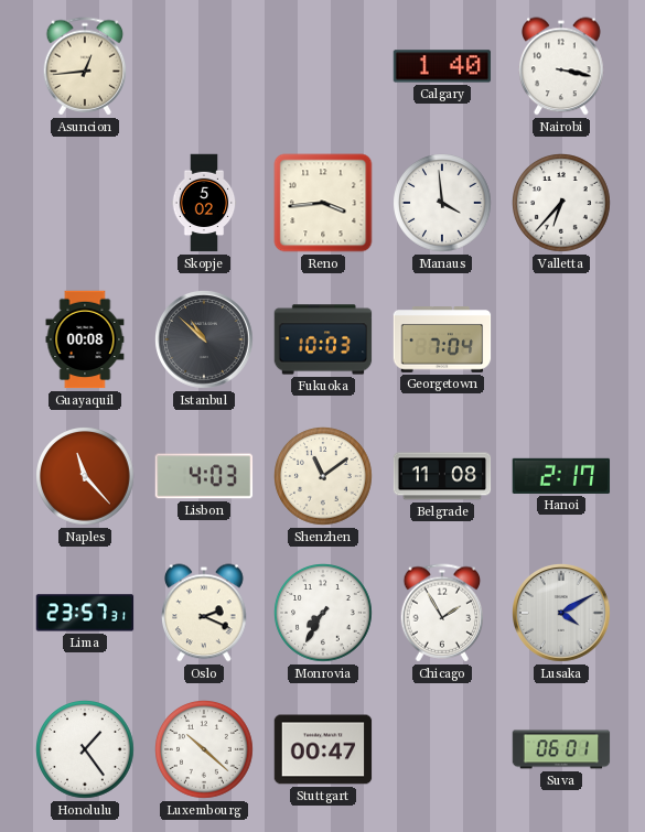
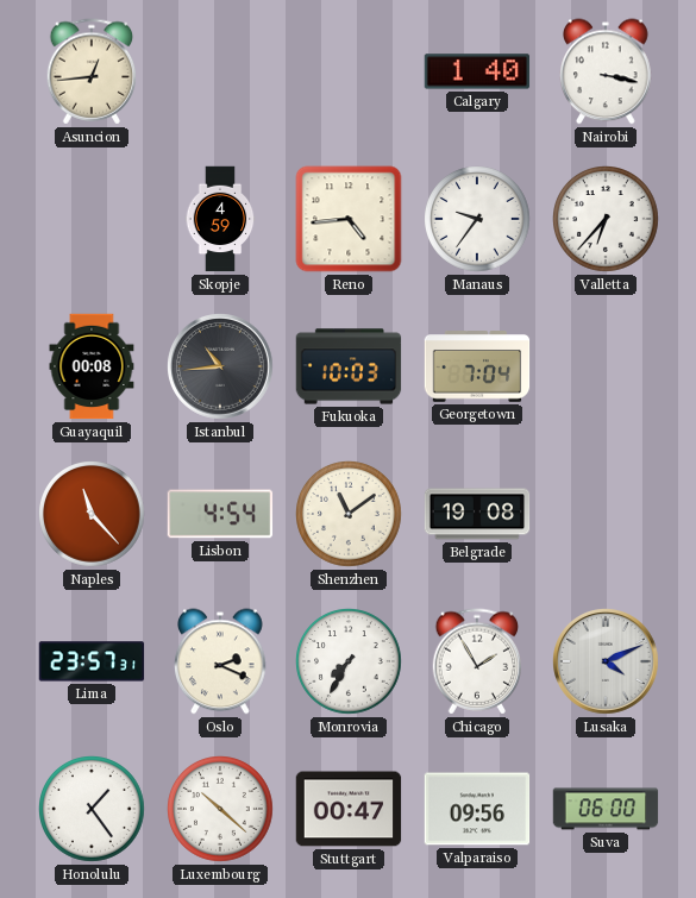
Skopje: 5:02 -> 4:59
Reno: 3:44 -> 4:44
Manaus: 3:59 -> 9:36
Istanbul: 10:52 -> 10:44
Lisbon: 4:03 -> 4:54
Belgrade: 11:08 -> 19:08
Hanoi: 2:17 -> none
Lusaka: 4:10 -> 4:11
Valparaiso: none -> 09:56
Suva: 06:01 -> 06:00
